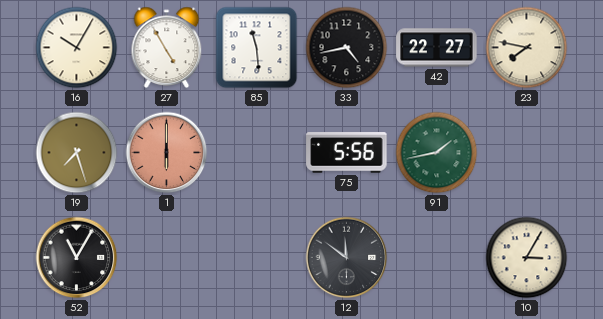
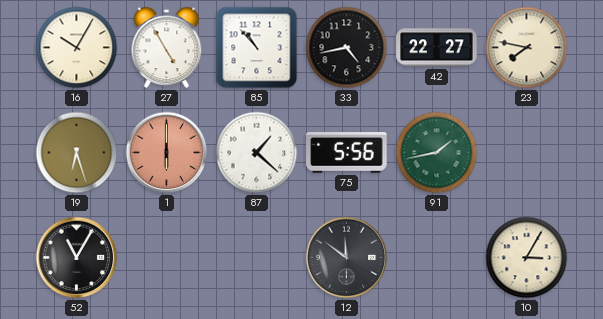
85: 11:29 -> 10:53
19: 7:27 -> 6:27
87: none -> 1:22
